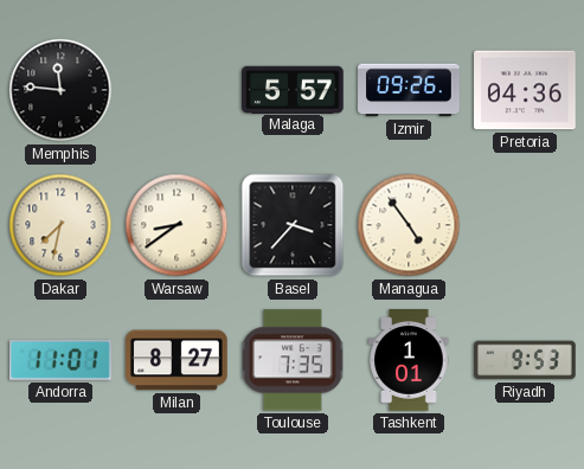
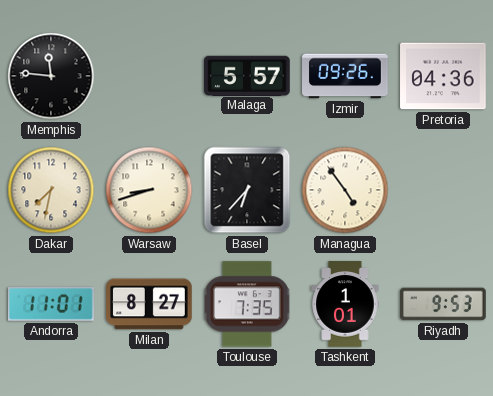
Warsaw: 8:39 -> 8:42
Basel: 3:37 -> 6:37
